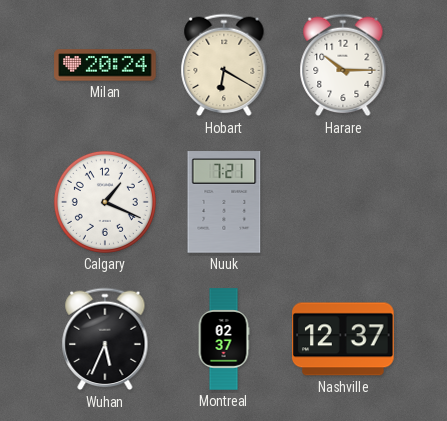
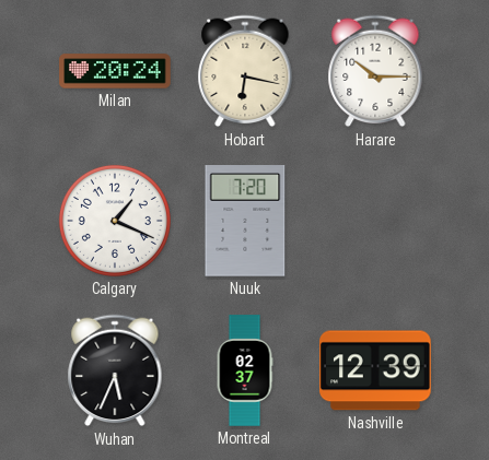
Hobart: 6:20 -> 6:17
Nuuk: 7:21 -> 7:20
Nashville: 12:37 -> 12:39
